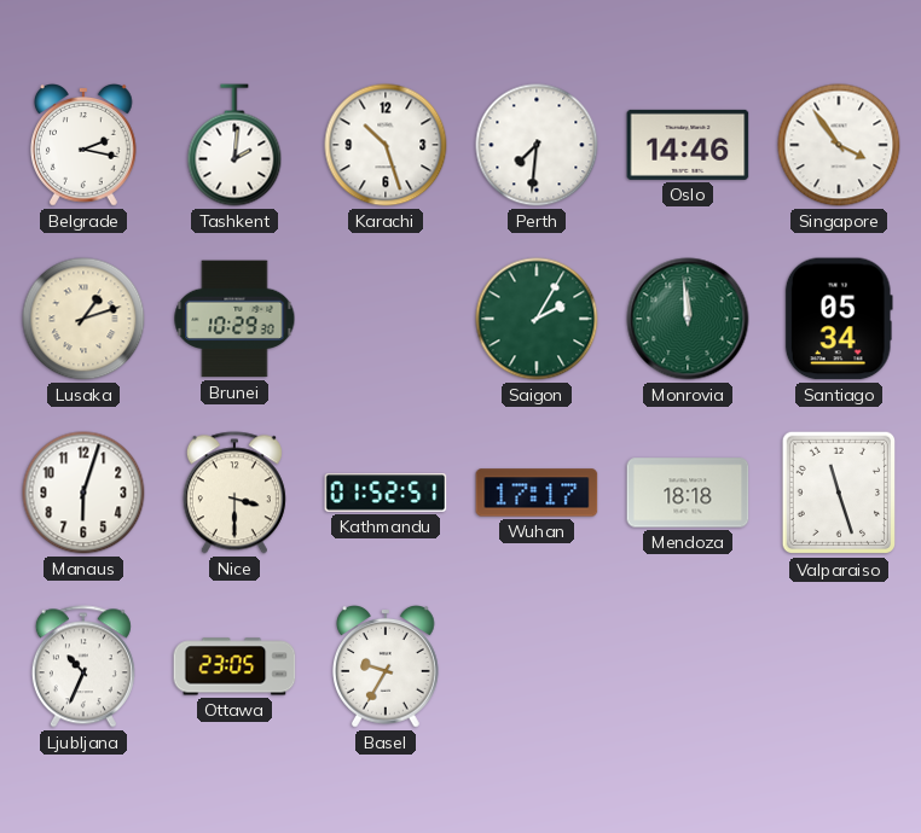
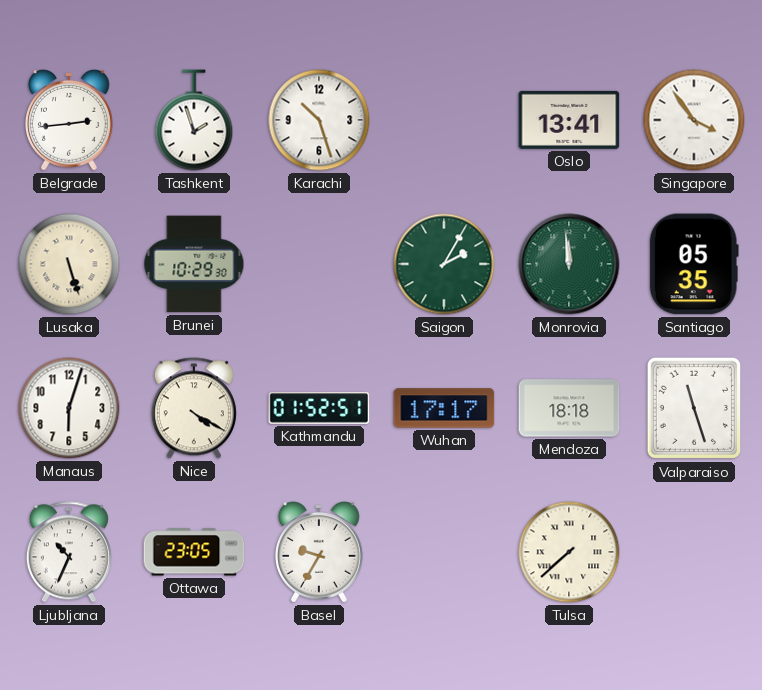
Belgrade: 2:17 -> 2:44
Tashkent: 2:01 -> 1:57
Perth: 7:31 -> none
Oslo: 14:46 -> 13:41
Lusaka: 1:12 -> 5:27
Santiago: 05:34 -> 05:35
Nice: 3:30 -> 4:20
Tulsa: none -> 7:38
